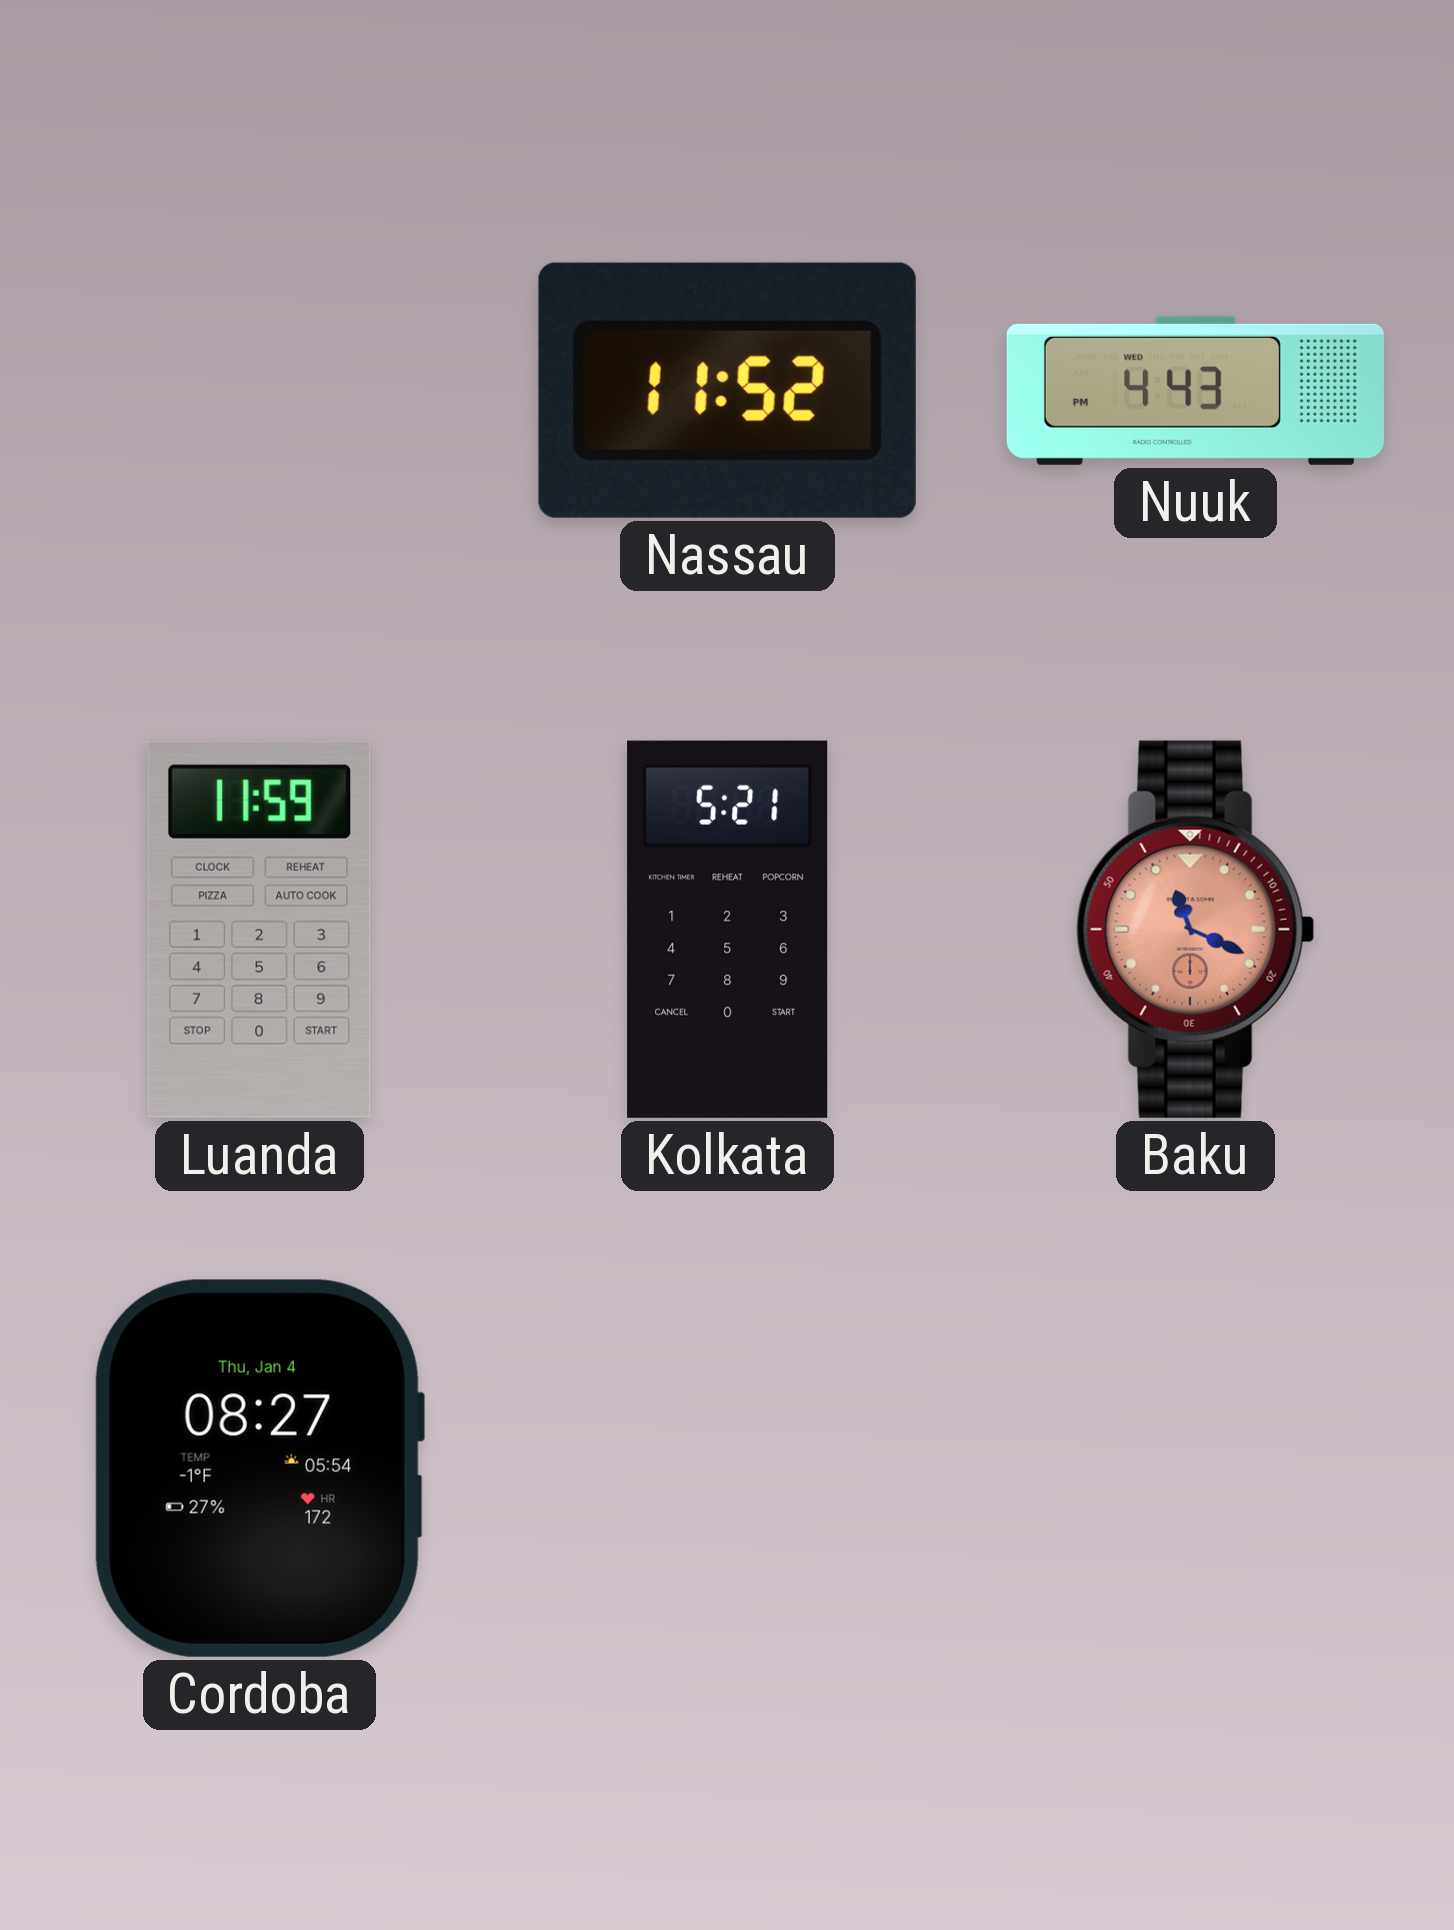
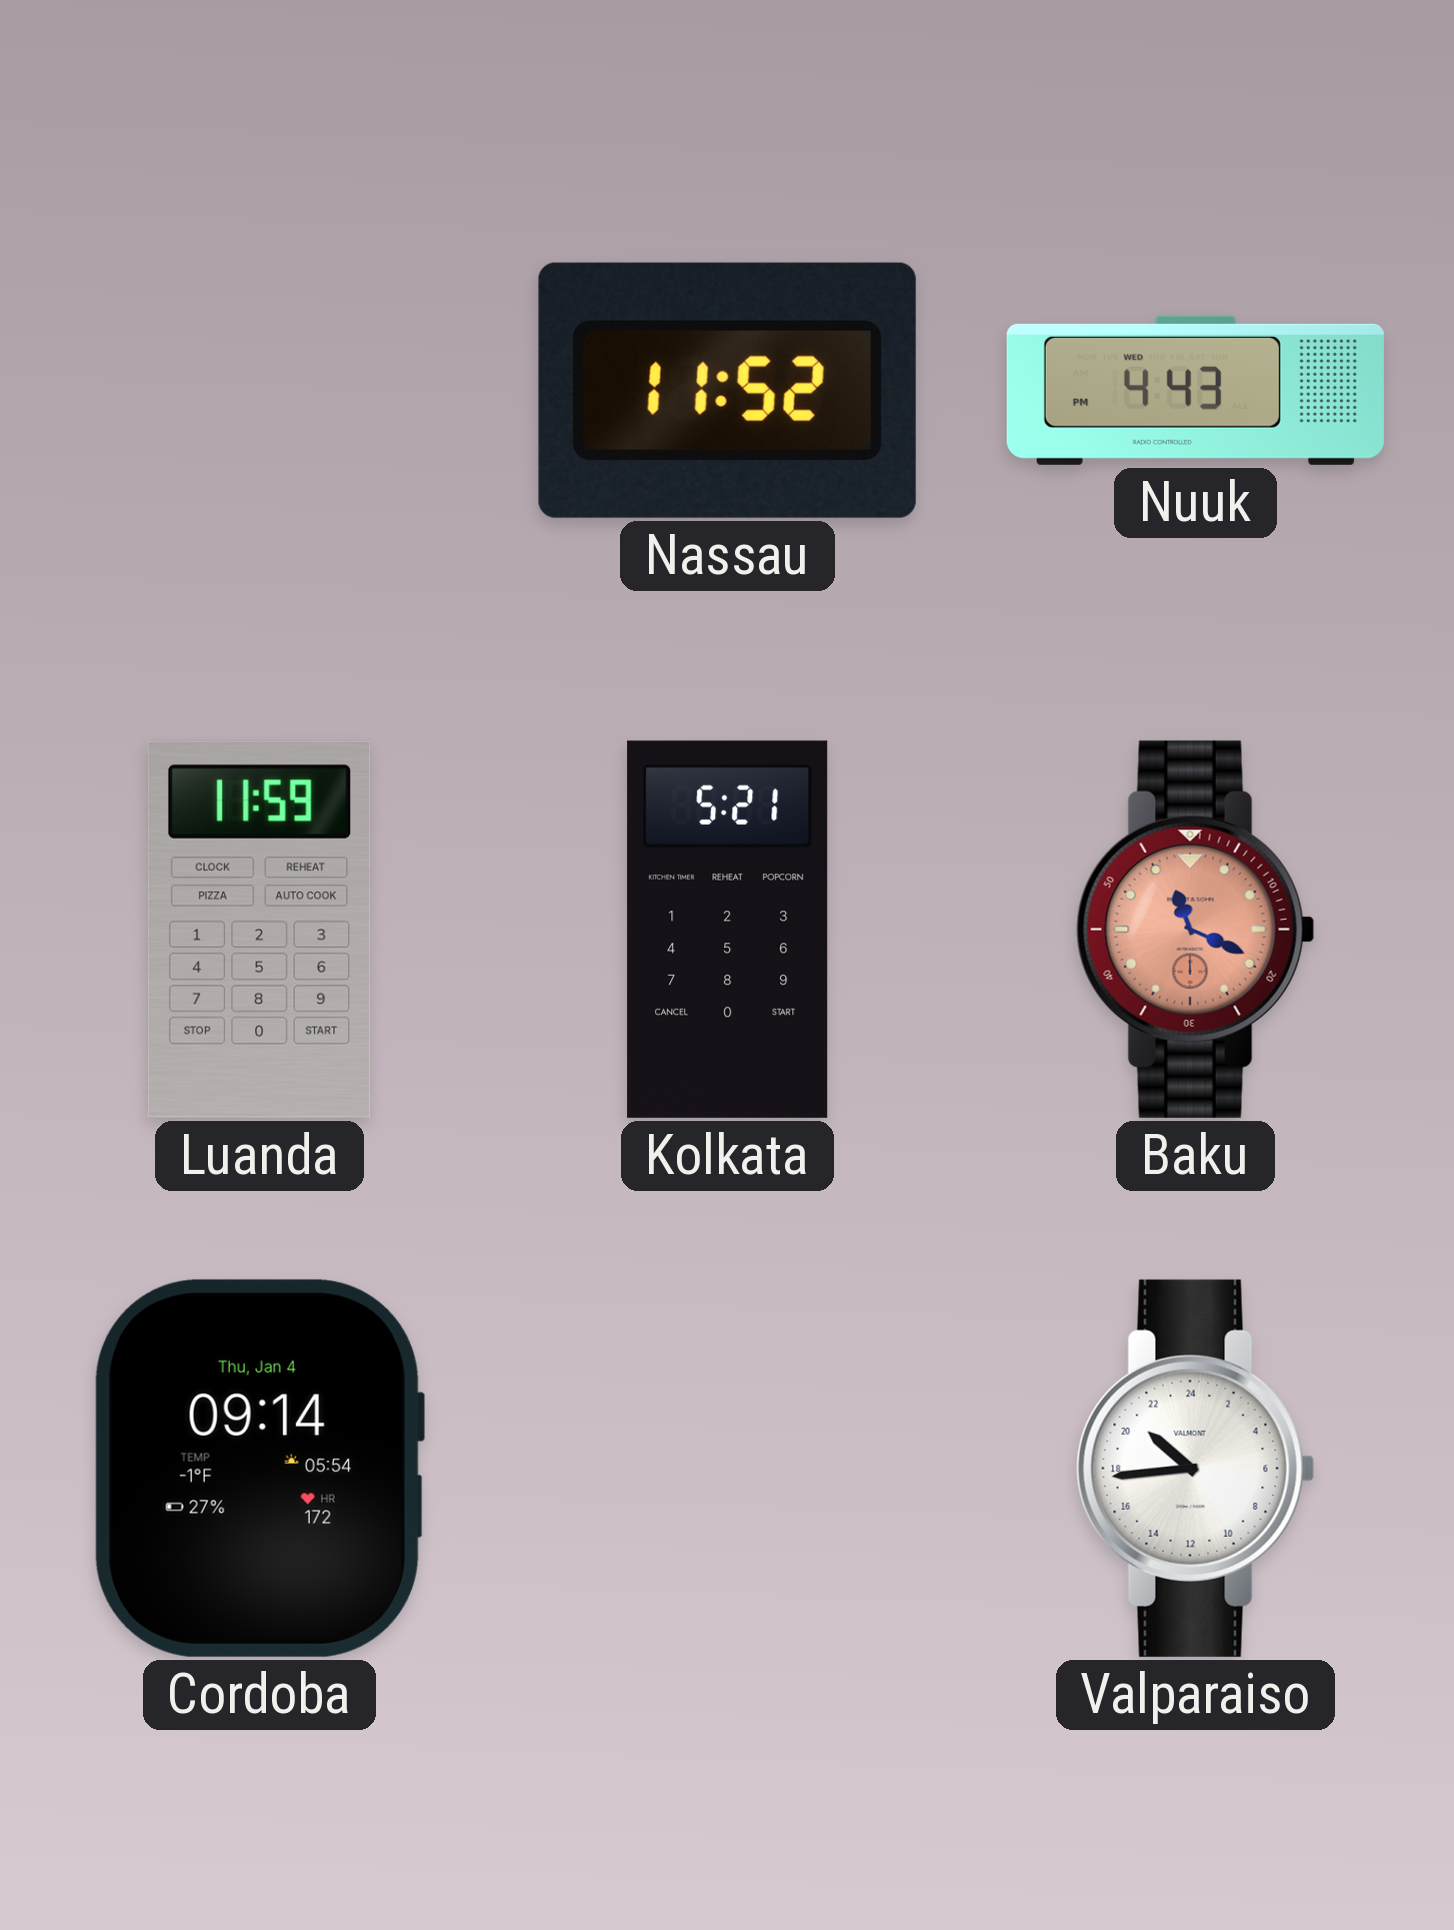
Cordoba: 08:27 -> 09:14
Valparaiso: none -> 20:44
